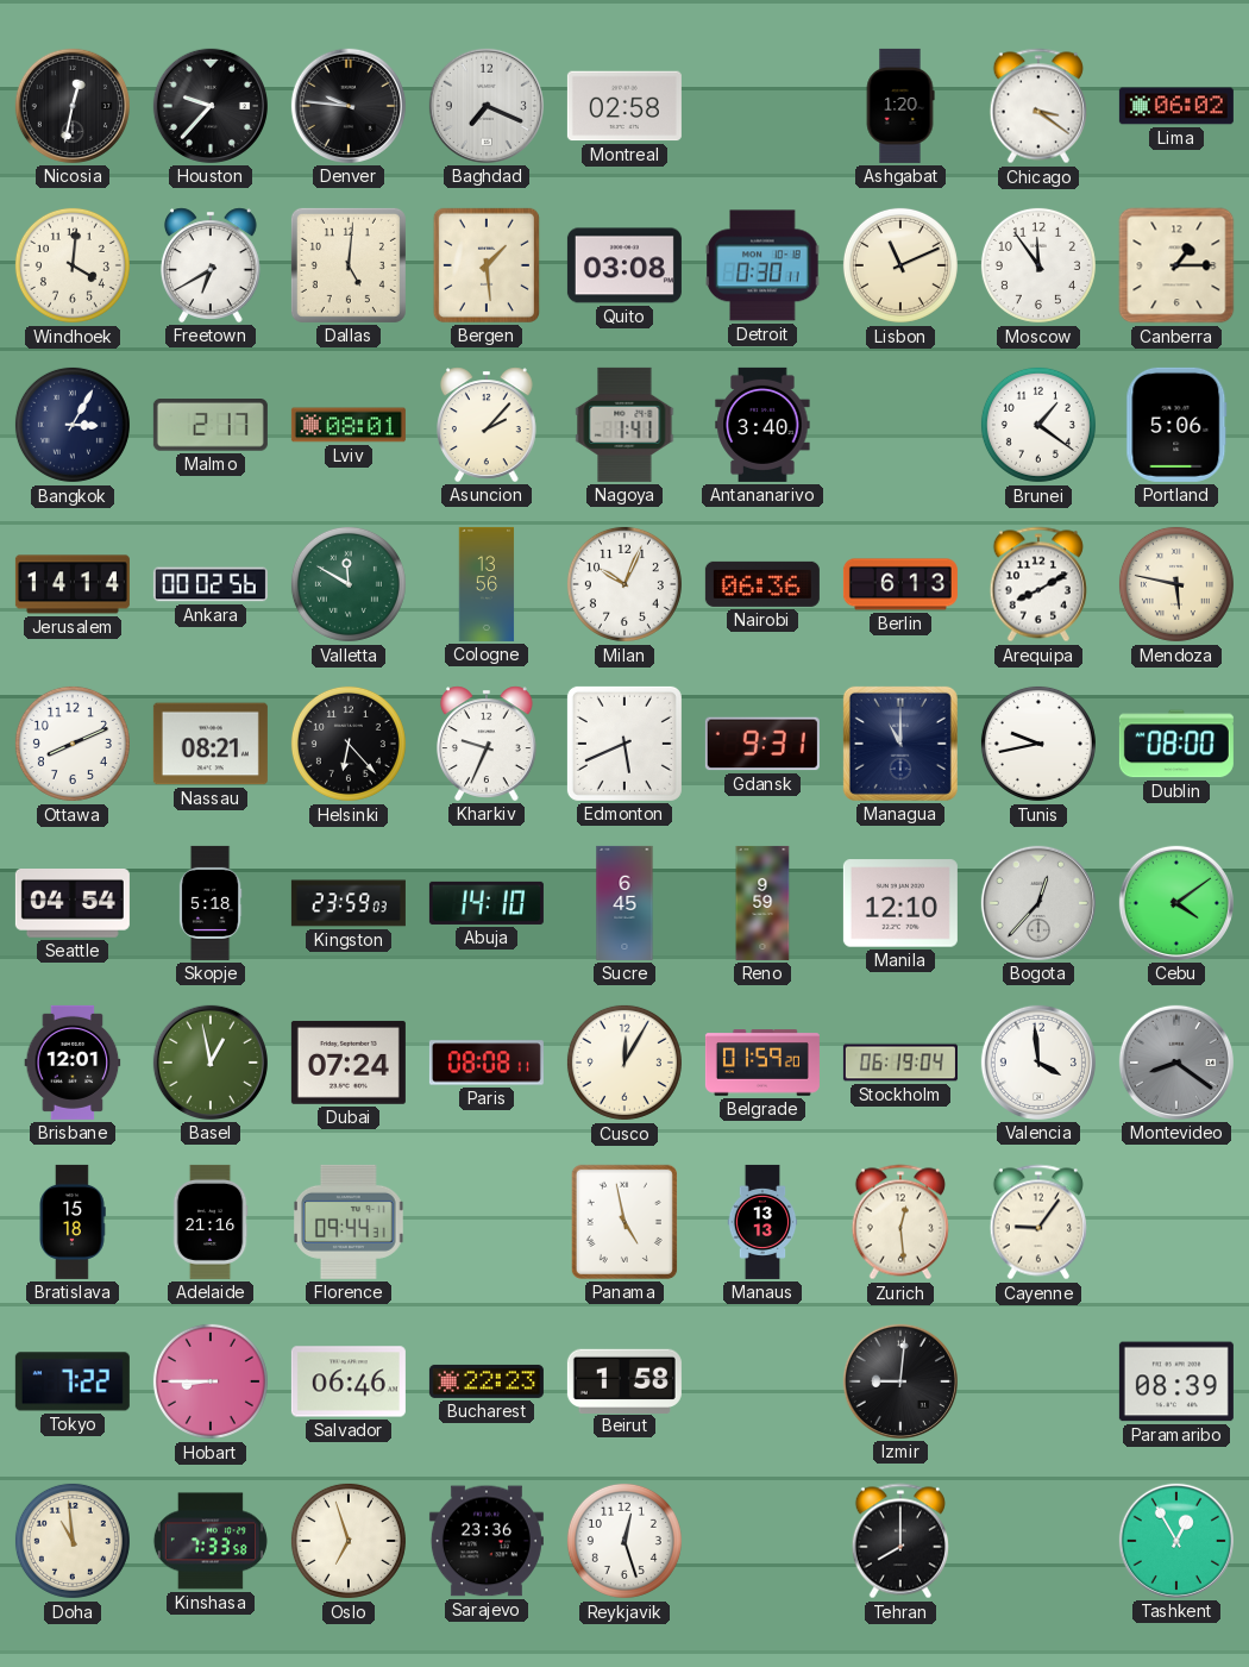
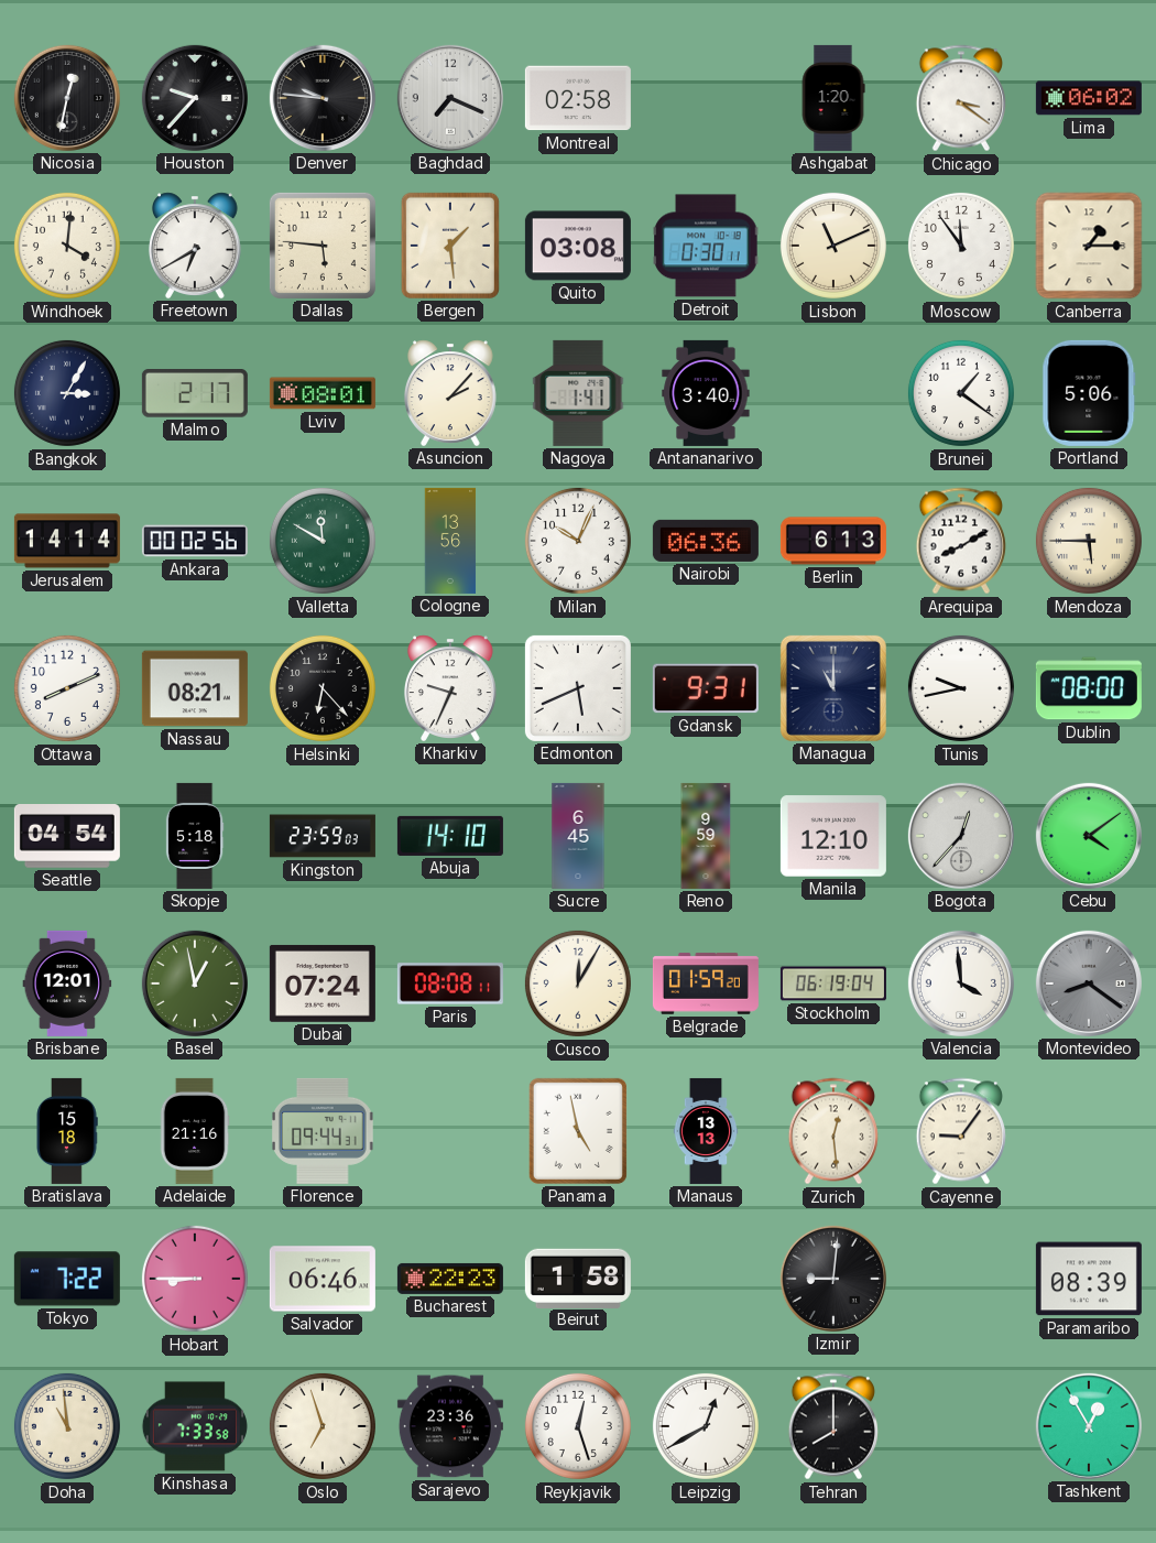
Dallas: 5:01 -> 5:46
Mendoza: 5:47 -> 5:45
Leipzig: none -> 12:40
